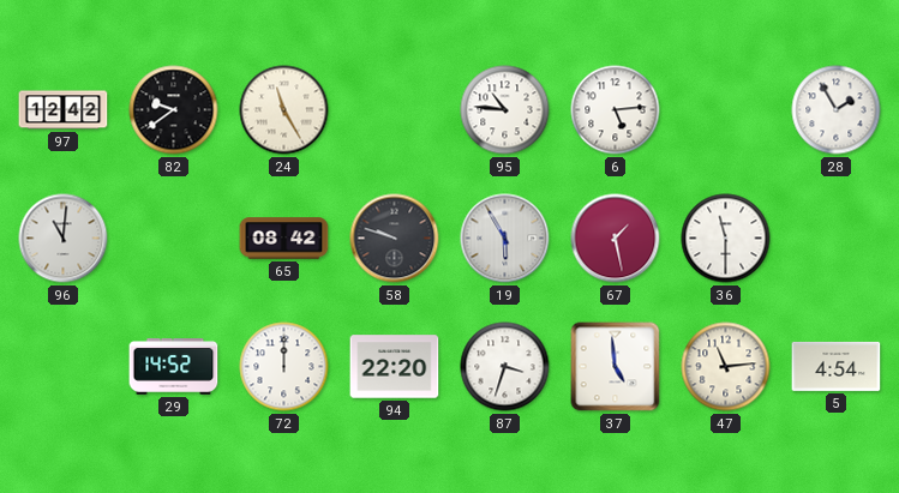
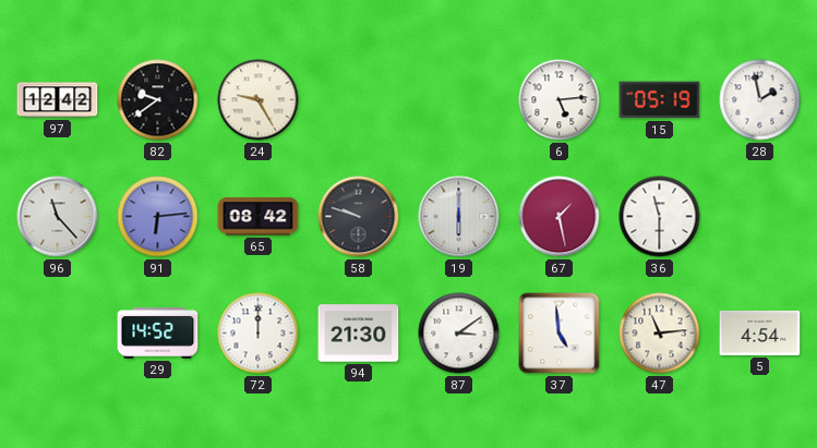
24: 11:25 -> 9:25
95: 10:46 -> none
15: none -> 05:19
28: 1:55 -> 1:58
96: 11:01 -> 11:23
91: none -> 6:14
19: 5:55 -> 6:00
94: 22:20 -> 21:30
87: 3:33 -> 3:09
